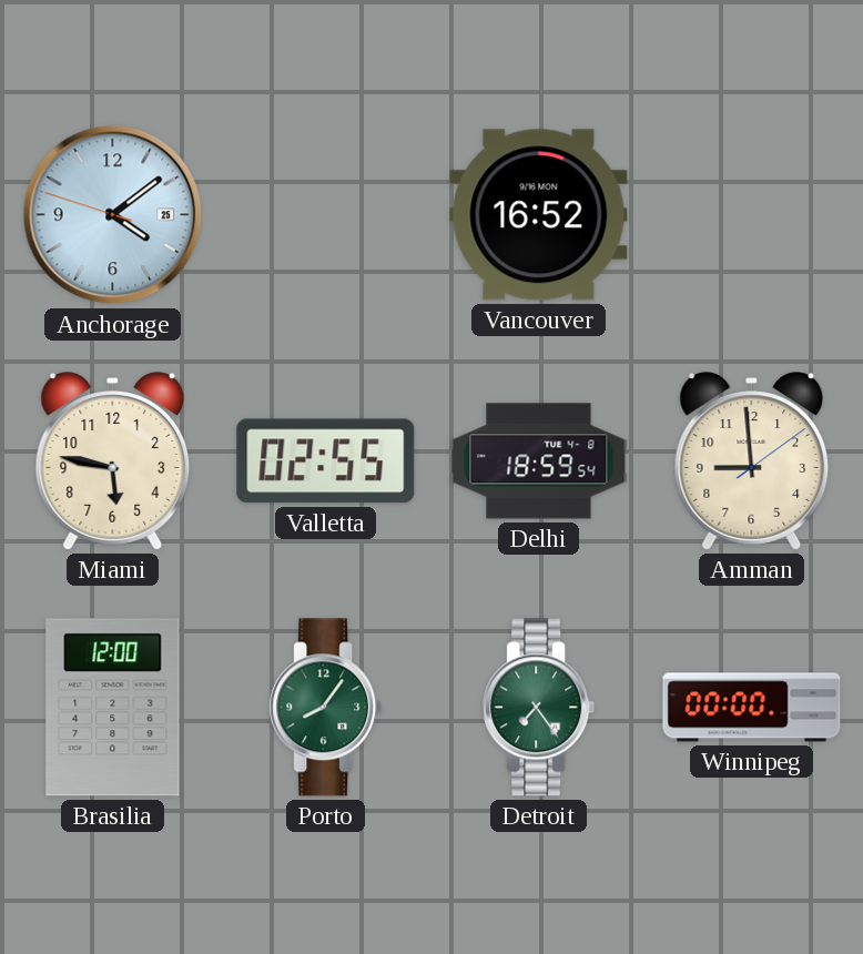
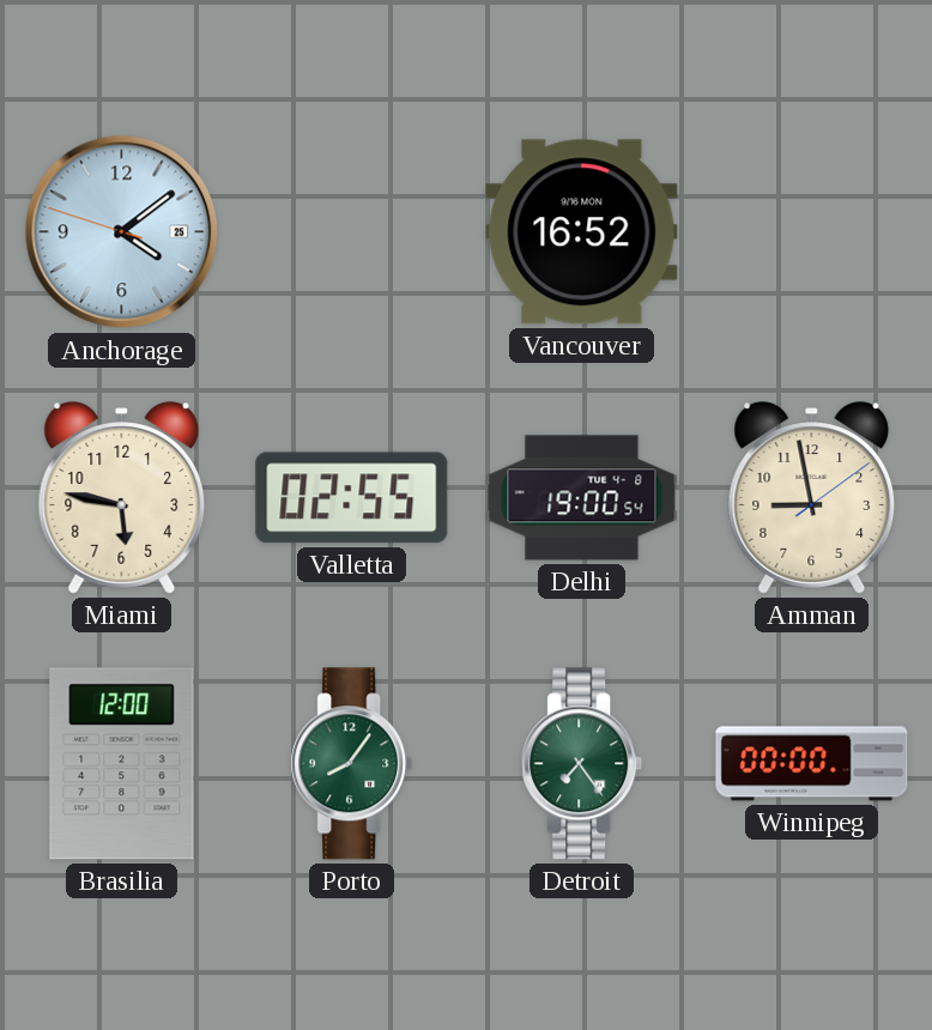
Delhi: 18:59 -> 19:00
Amman: 8:59 -> 8:58
